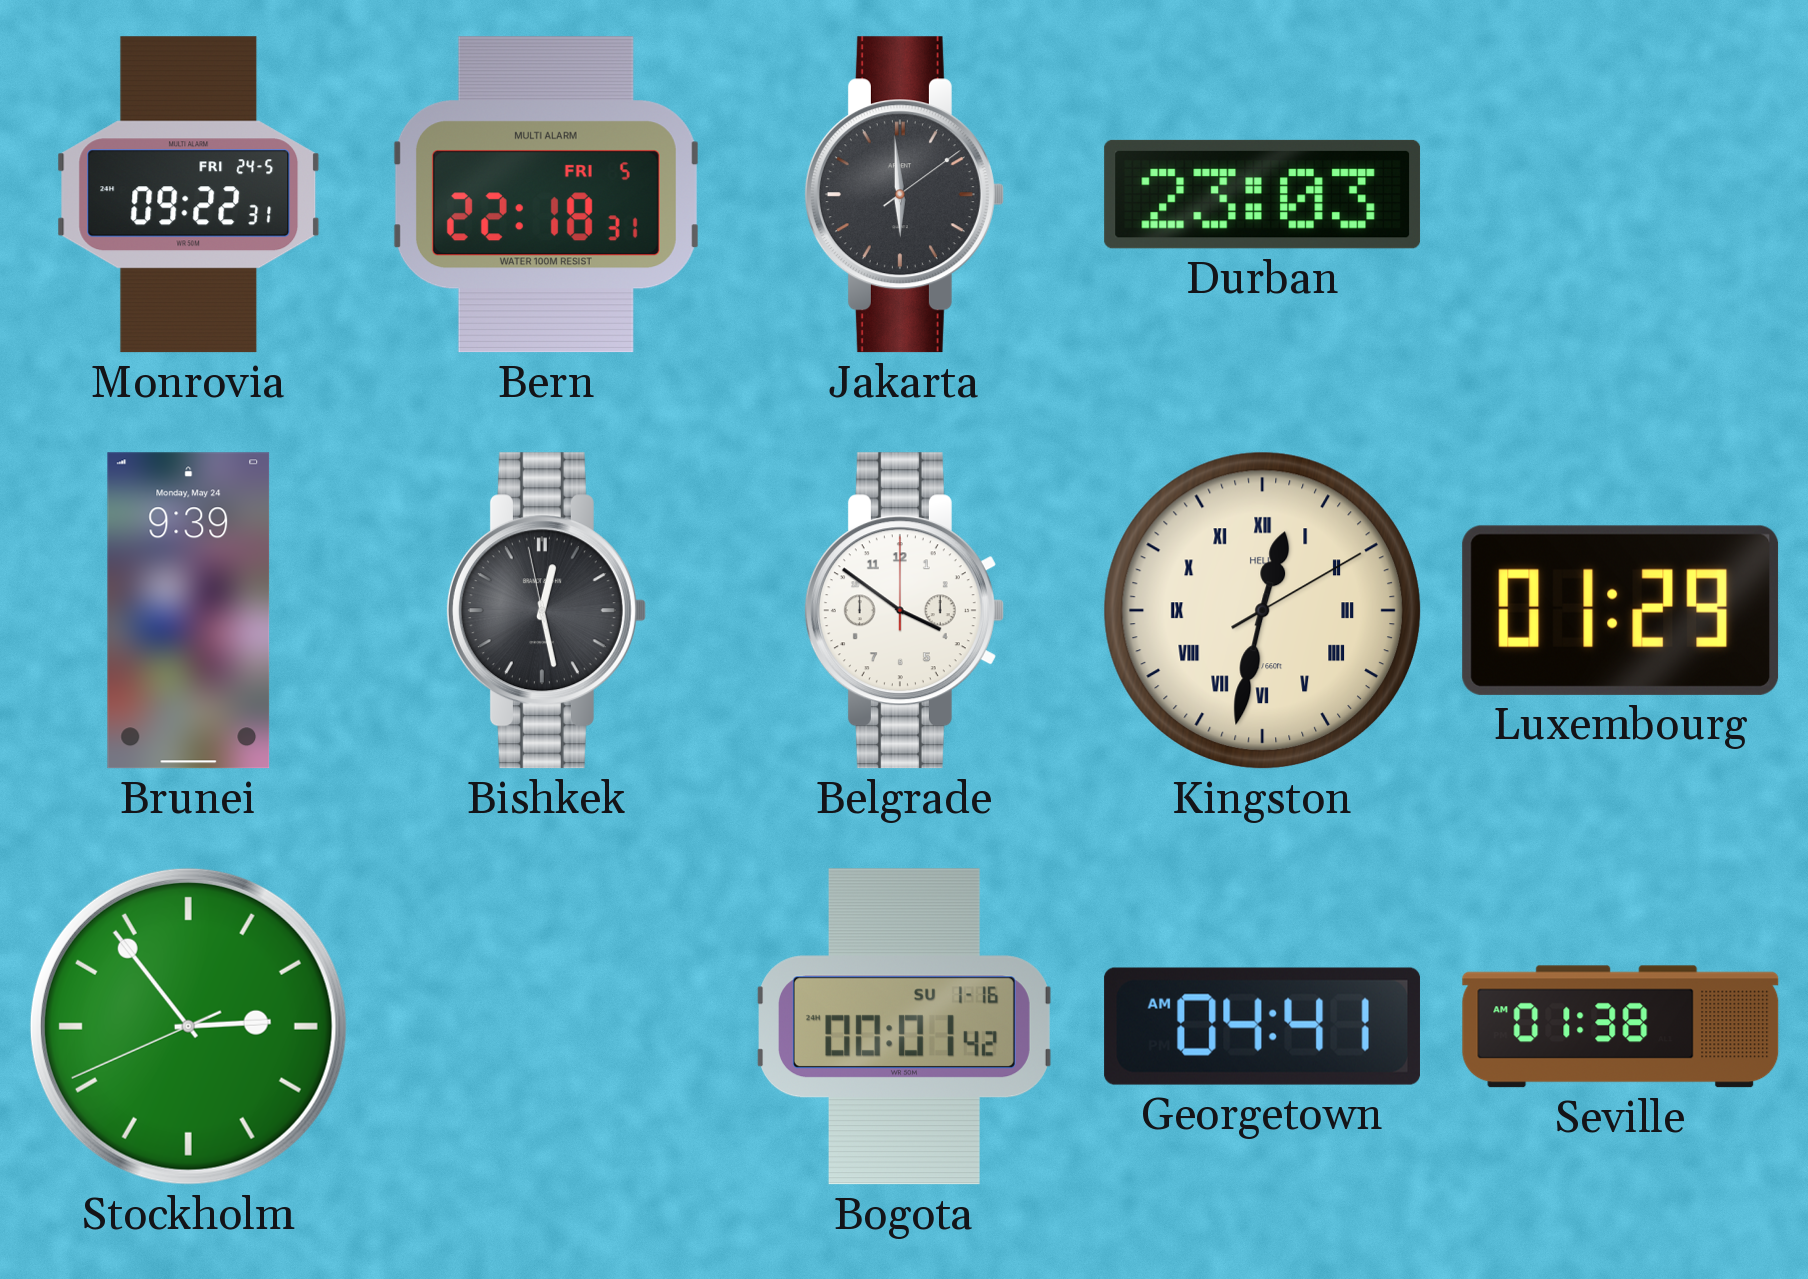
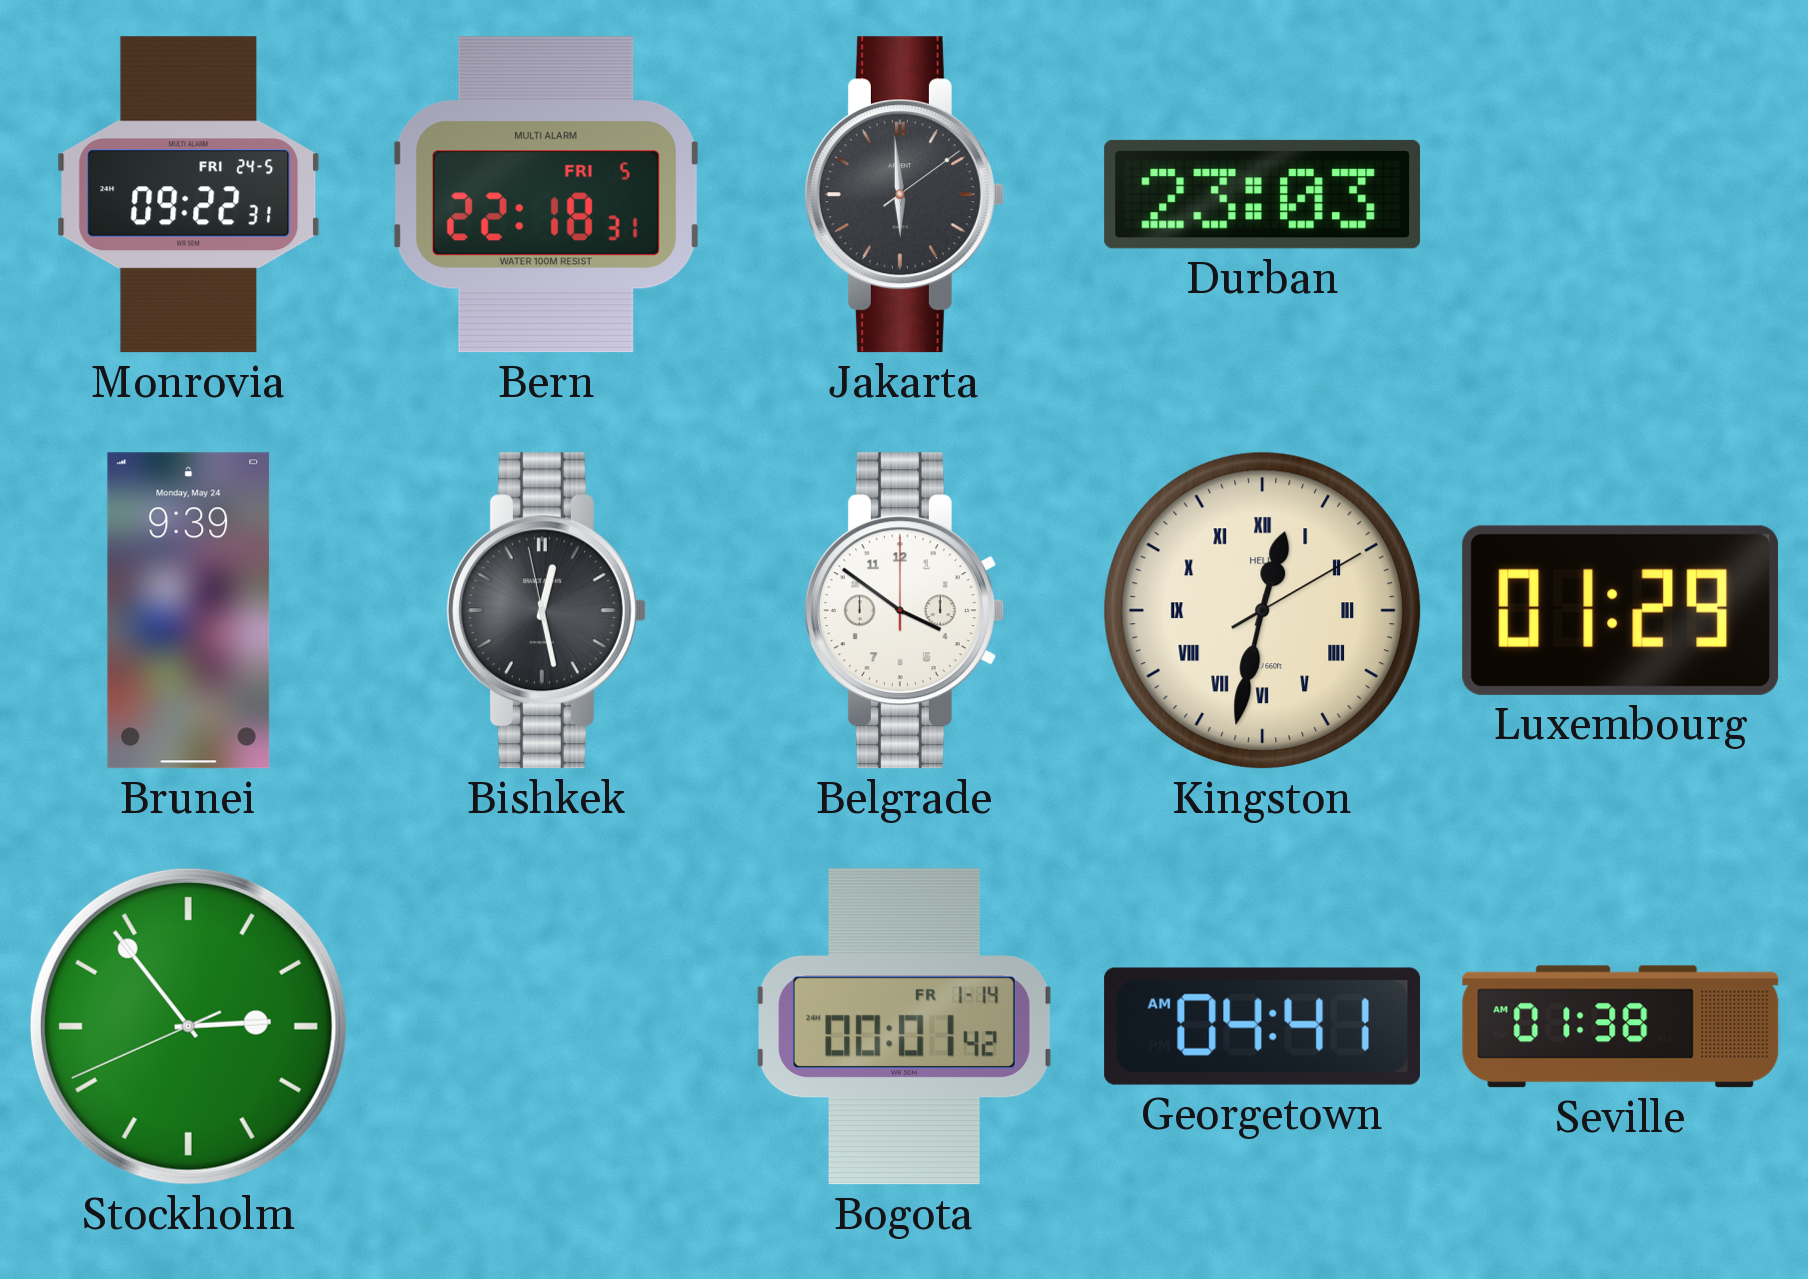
Bogota date: SU 1-16 -> FR 1-14
